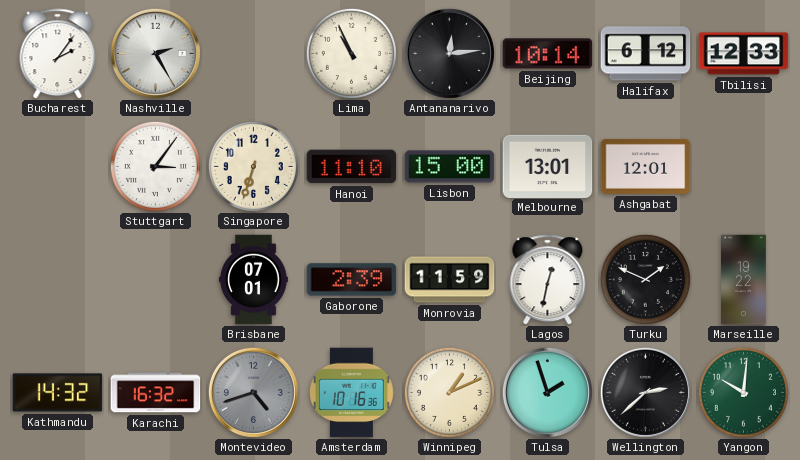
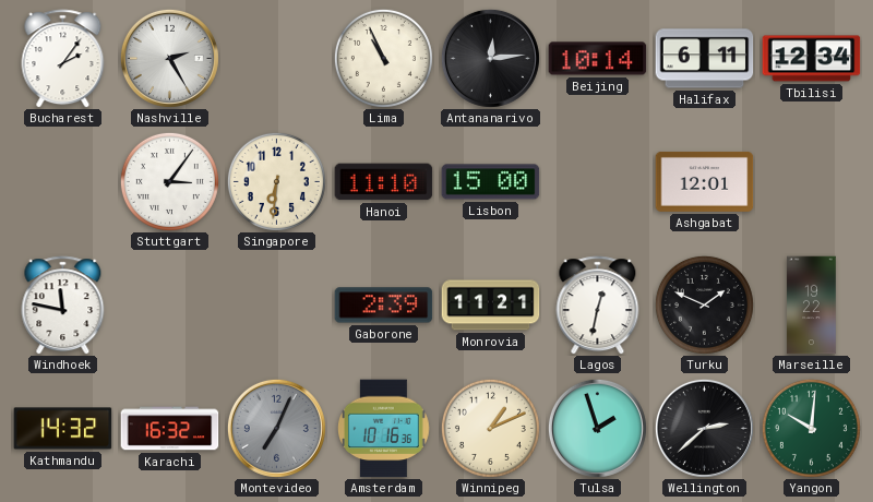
Halifax: 6:12 -> 6:11
Tbilisi: 12:33 -> 12:34
Singapore: 6:33 -> 6:31
Melbourne: 13:01 -> none
Windhoek: none -> 11:47
Brisbane: 07:01 -> none
Monrovia: 11:59 -> 11:21
Montevideo: 4:42 -> 7:04
